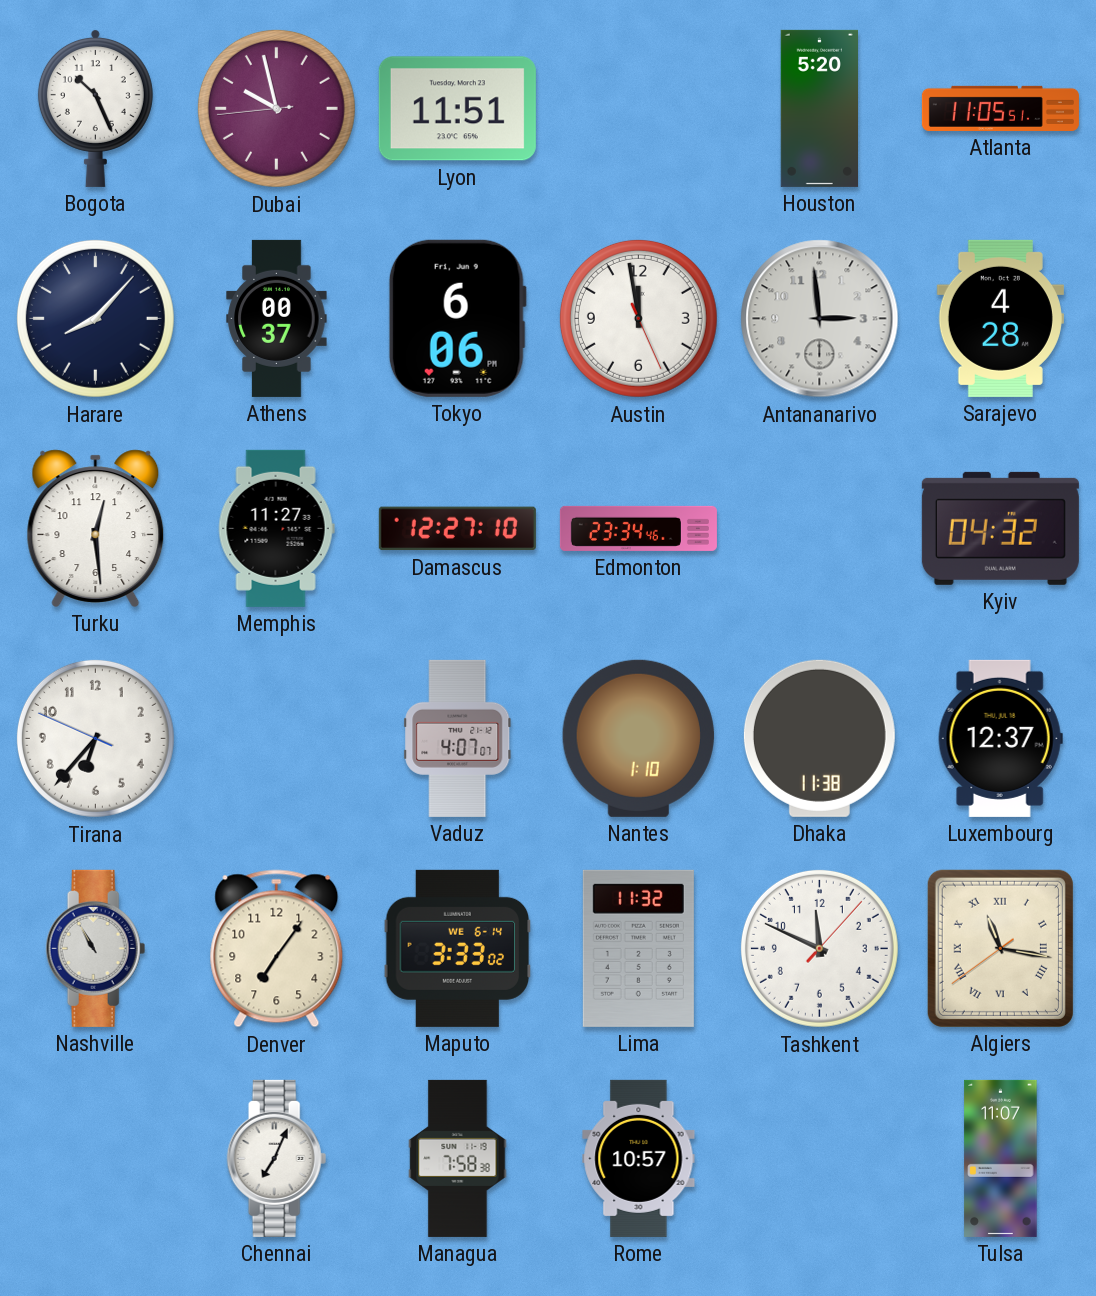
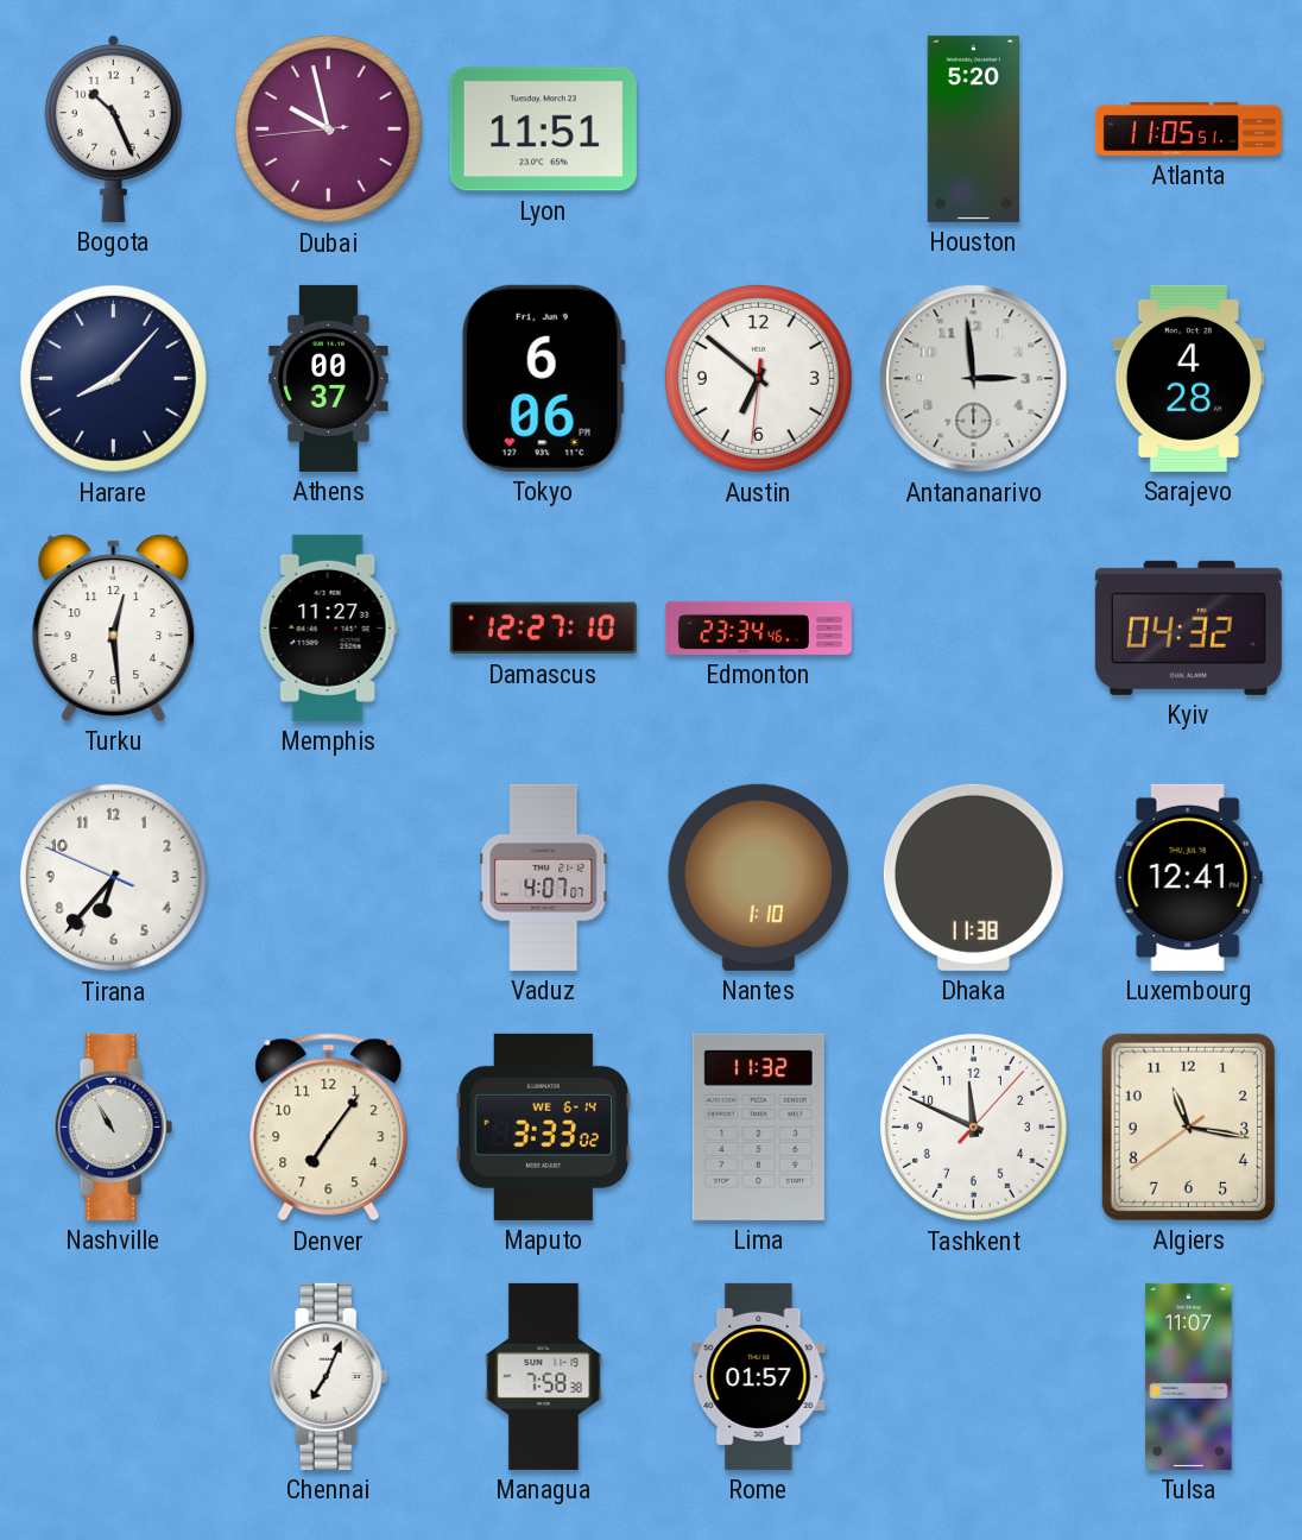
Austin: 11:58 -> 6:51
Luxembourg: 12:37 -> 12:41
Algiers numerals: Roman -> Arabic
Rome: 10:57 -> 01:57
